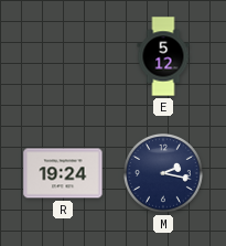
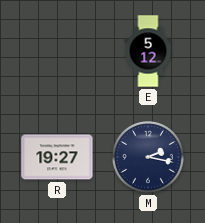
R: 19:24 -> 19:27
